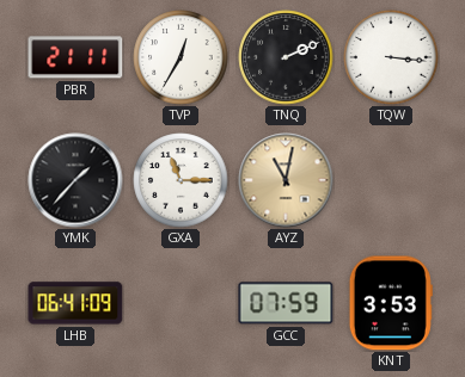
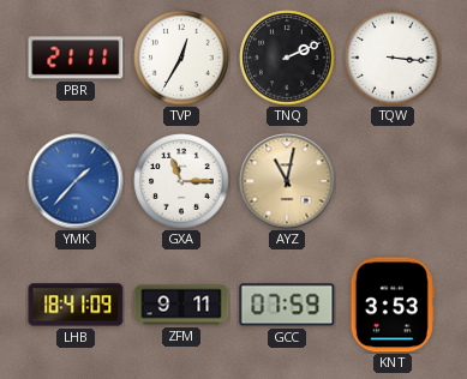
YMK dial: black -> blue
LHB: 06:41 -> 18:41
ZFM: none -> 9:11
